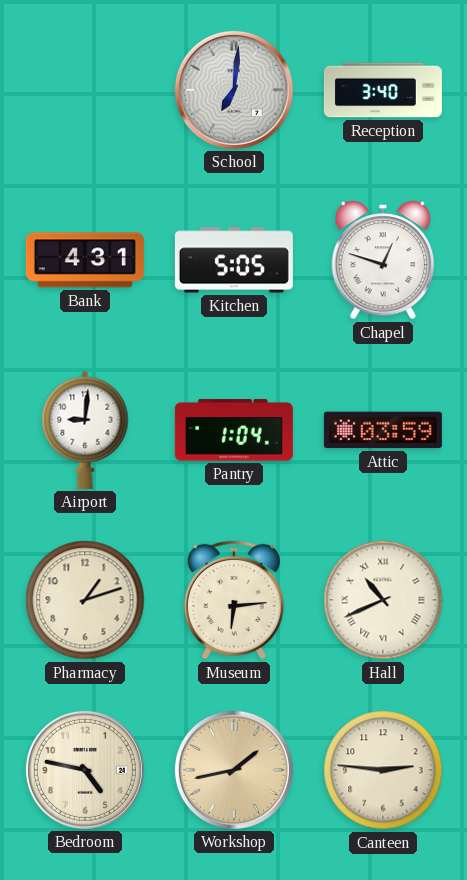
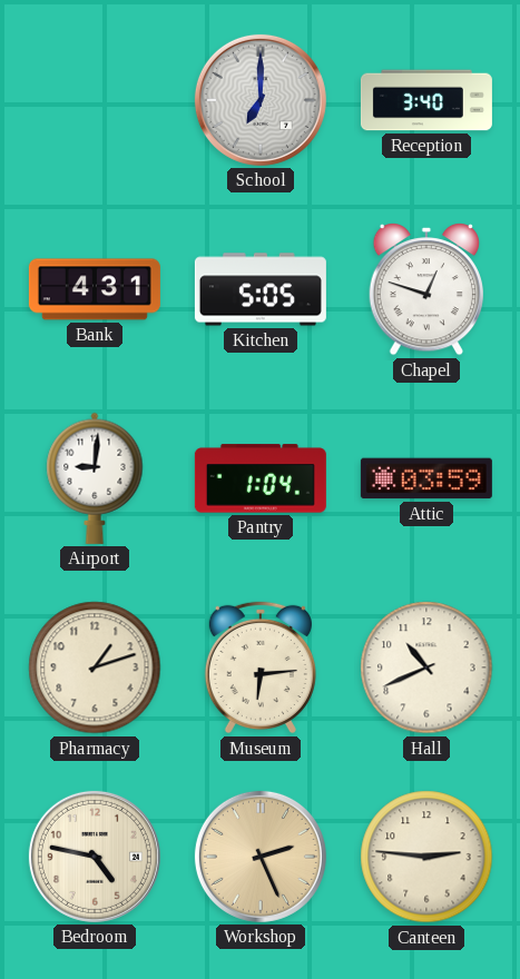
School: 7:01 -> 7:00
Hall numerals: Roman -> Arabic
Workshop: 1:43 -> 2:26
